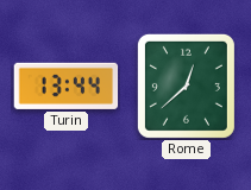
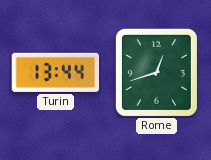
Rome: 12:38 -> 12:42
